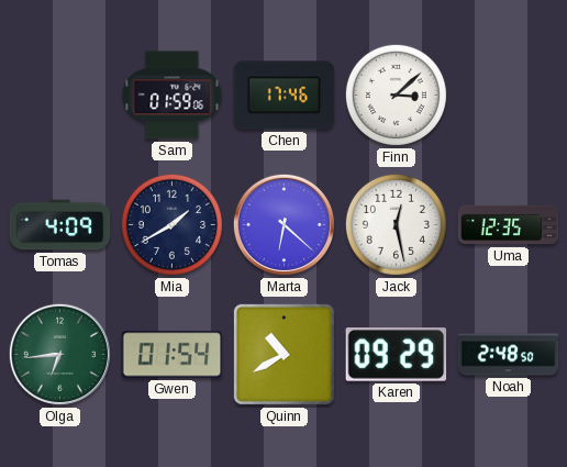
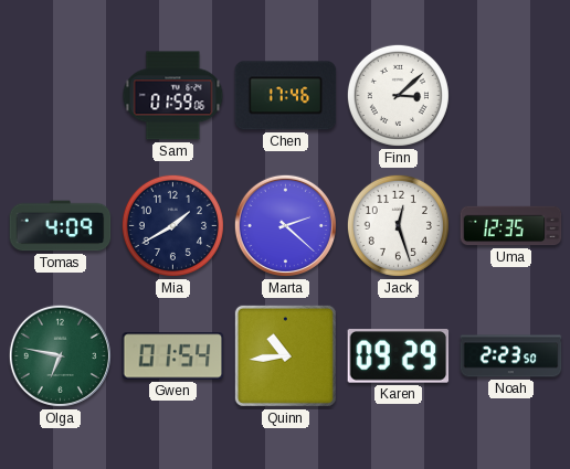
Marta: 6:22 -> 2:22
Jack: 12:28 -> 12:27
Olga: 6:44 -> 6:47
Quinn: 10:40 -> 10:44
Noah: 2:48 -> 2:23
